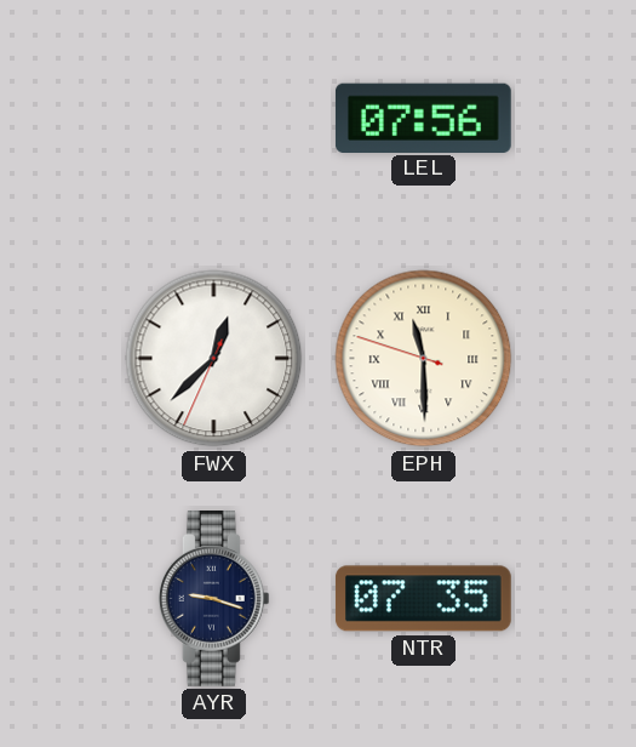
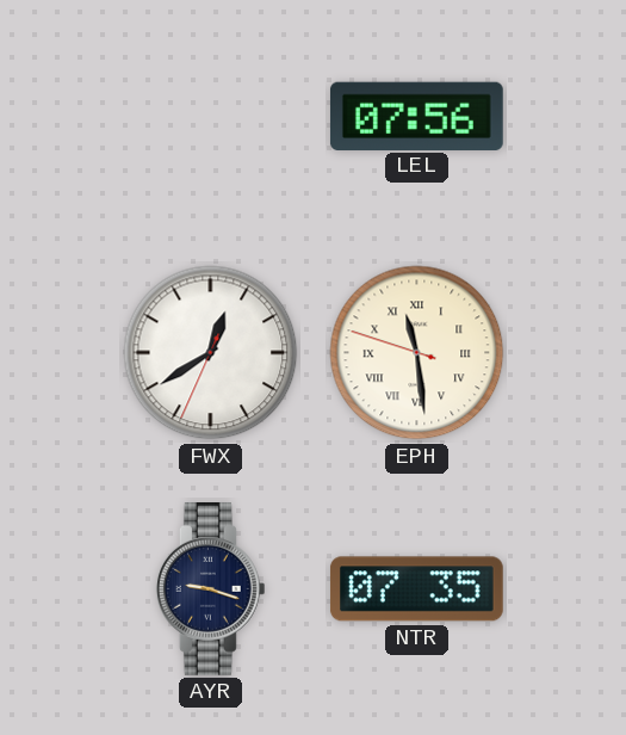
FWX: 12:37 -> 12:39
EPH: 11:29 -> 11:28
